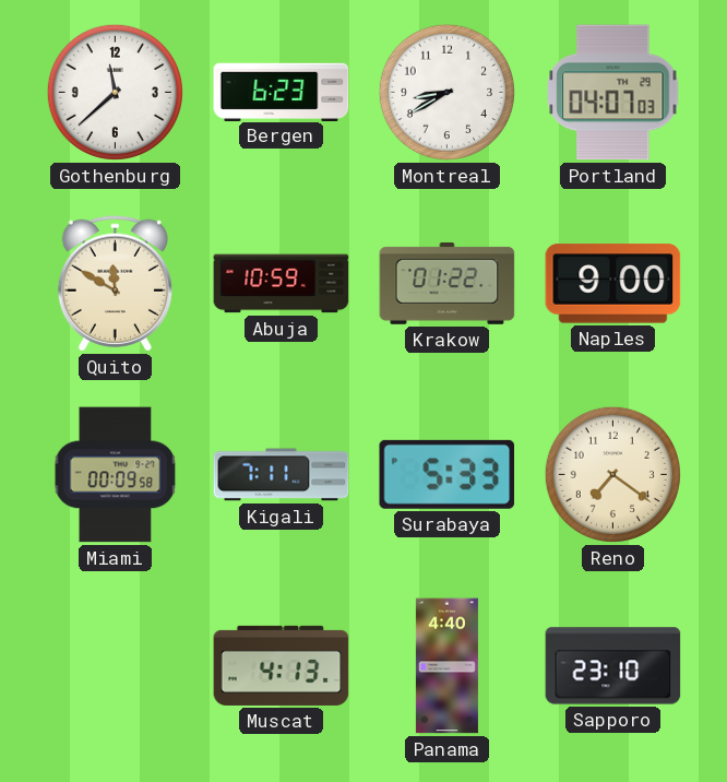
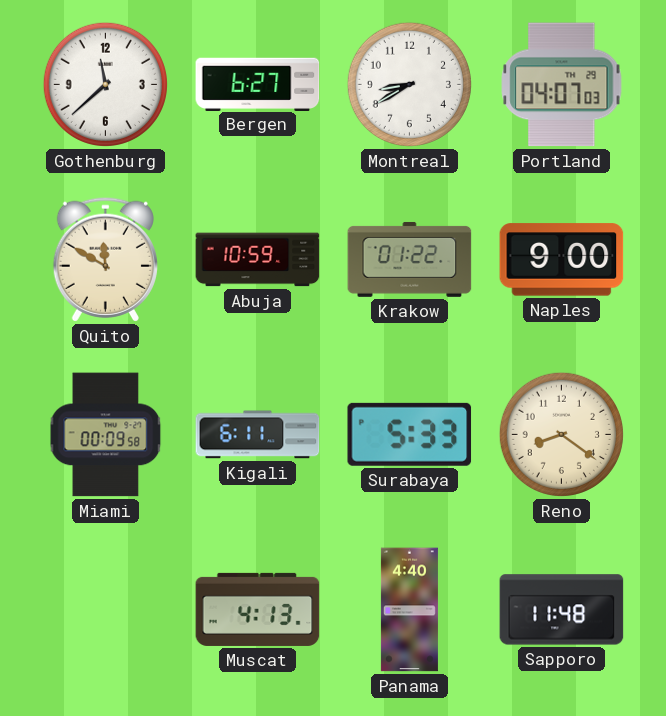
Bergen: 6:23 -> 6:27
Kigali: 7:11 -> 6:11
Reno: 7:21 -> 8:21
Sapporo: 23:10 -> 11:48
